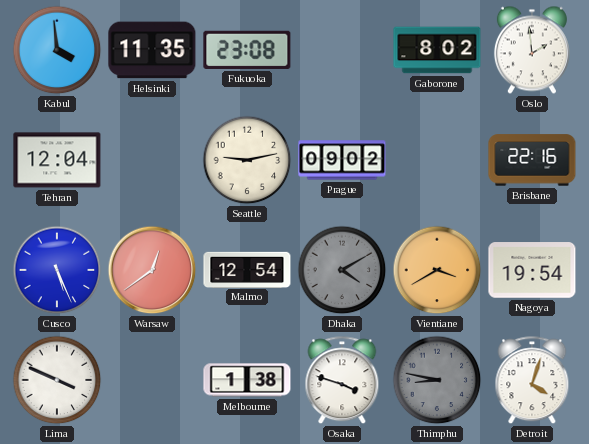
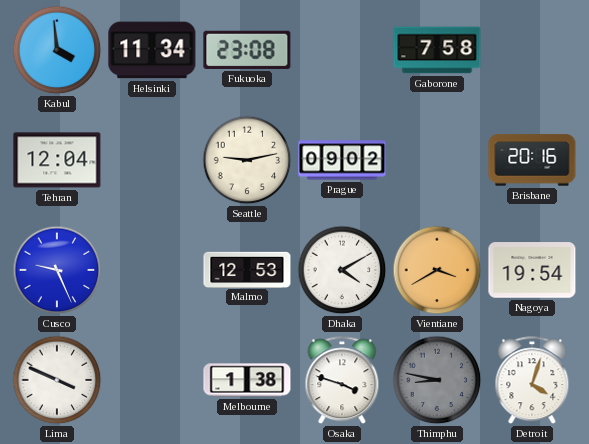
Helsinki: 11:35 -> 11:34
Gaborone: 8:02 -> 7:58
Oslo: 1:59 -> none
Brisbane: 22:16 -> 20:16
Cusco: 5:26 -> 9:26
Warsaw: 12:39 -> none
Malmo: 12:54 -> 12:53
Dhaka dial: grey -> white
